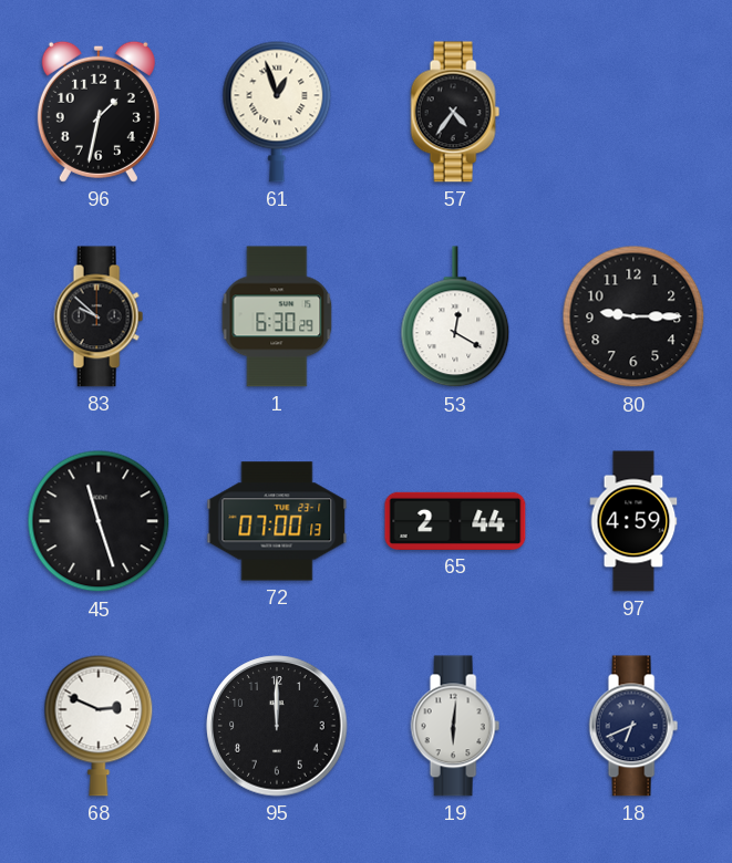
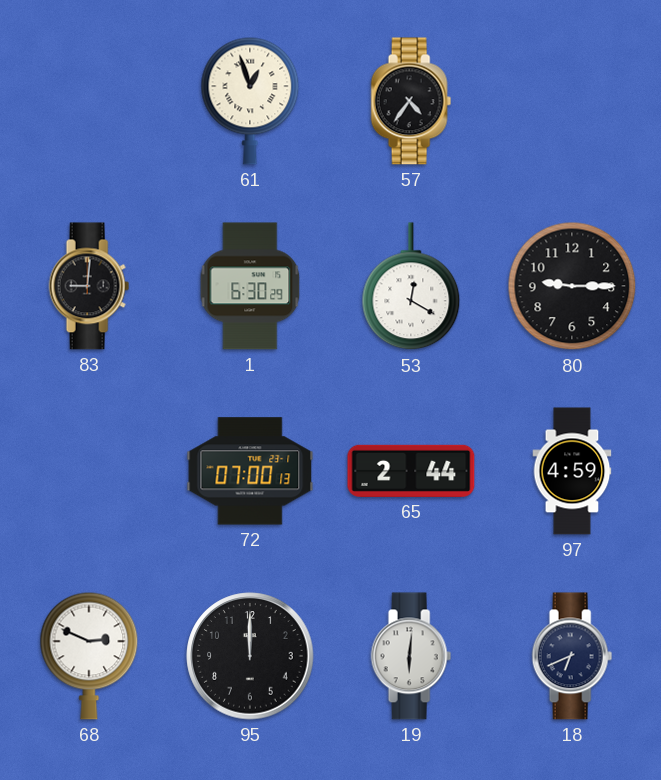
96: 1:32 -> none
83: 9:52 -> 9:01
45: 11:27 -> none
